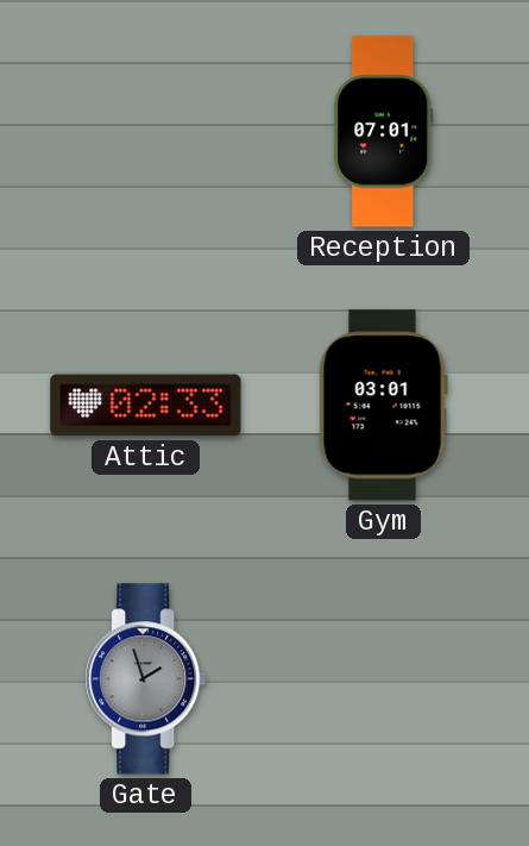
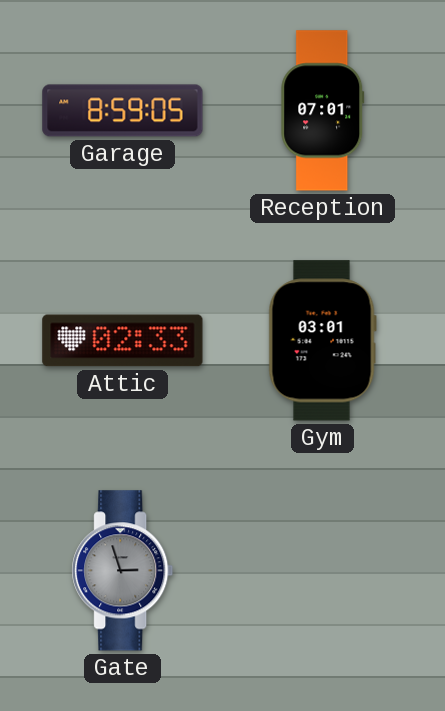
Garage: none -> 8:59
Gate: 1:57 -> 2:57
